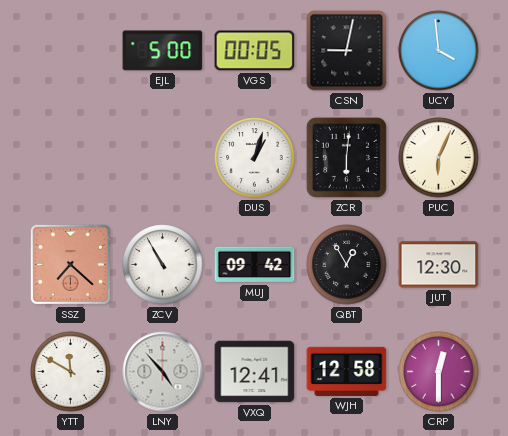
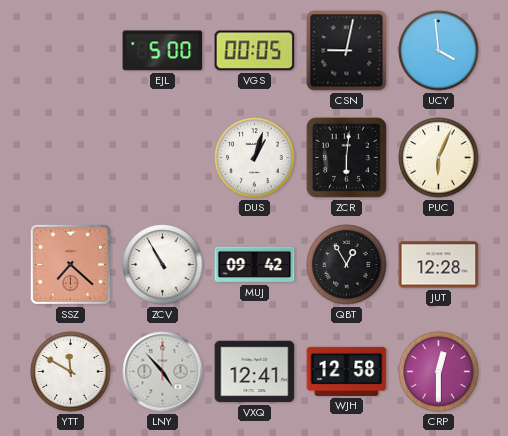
JUT: 12:30 -> 12:28
